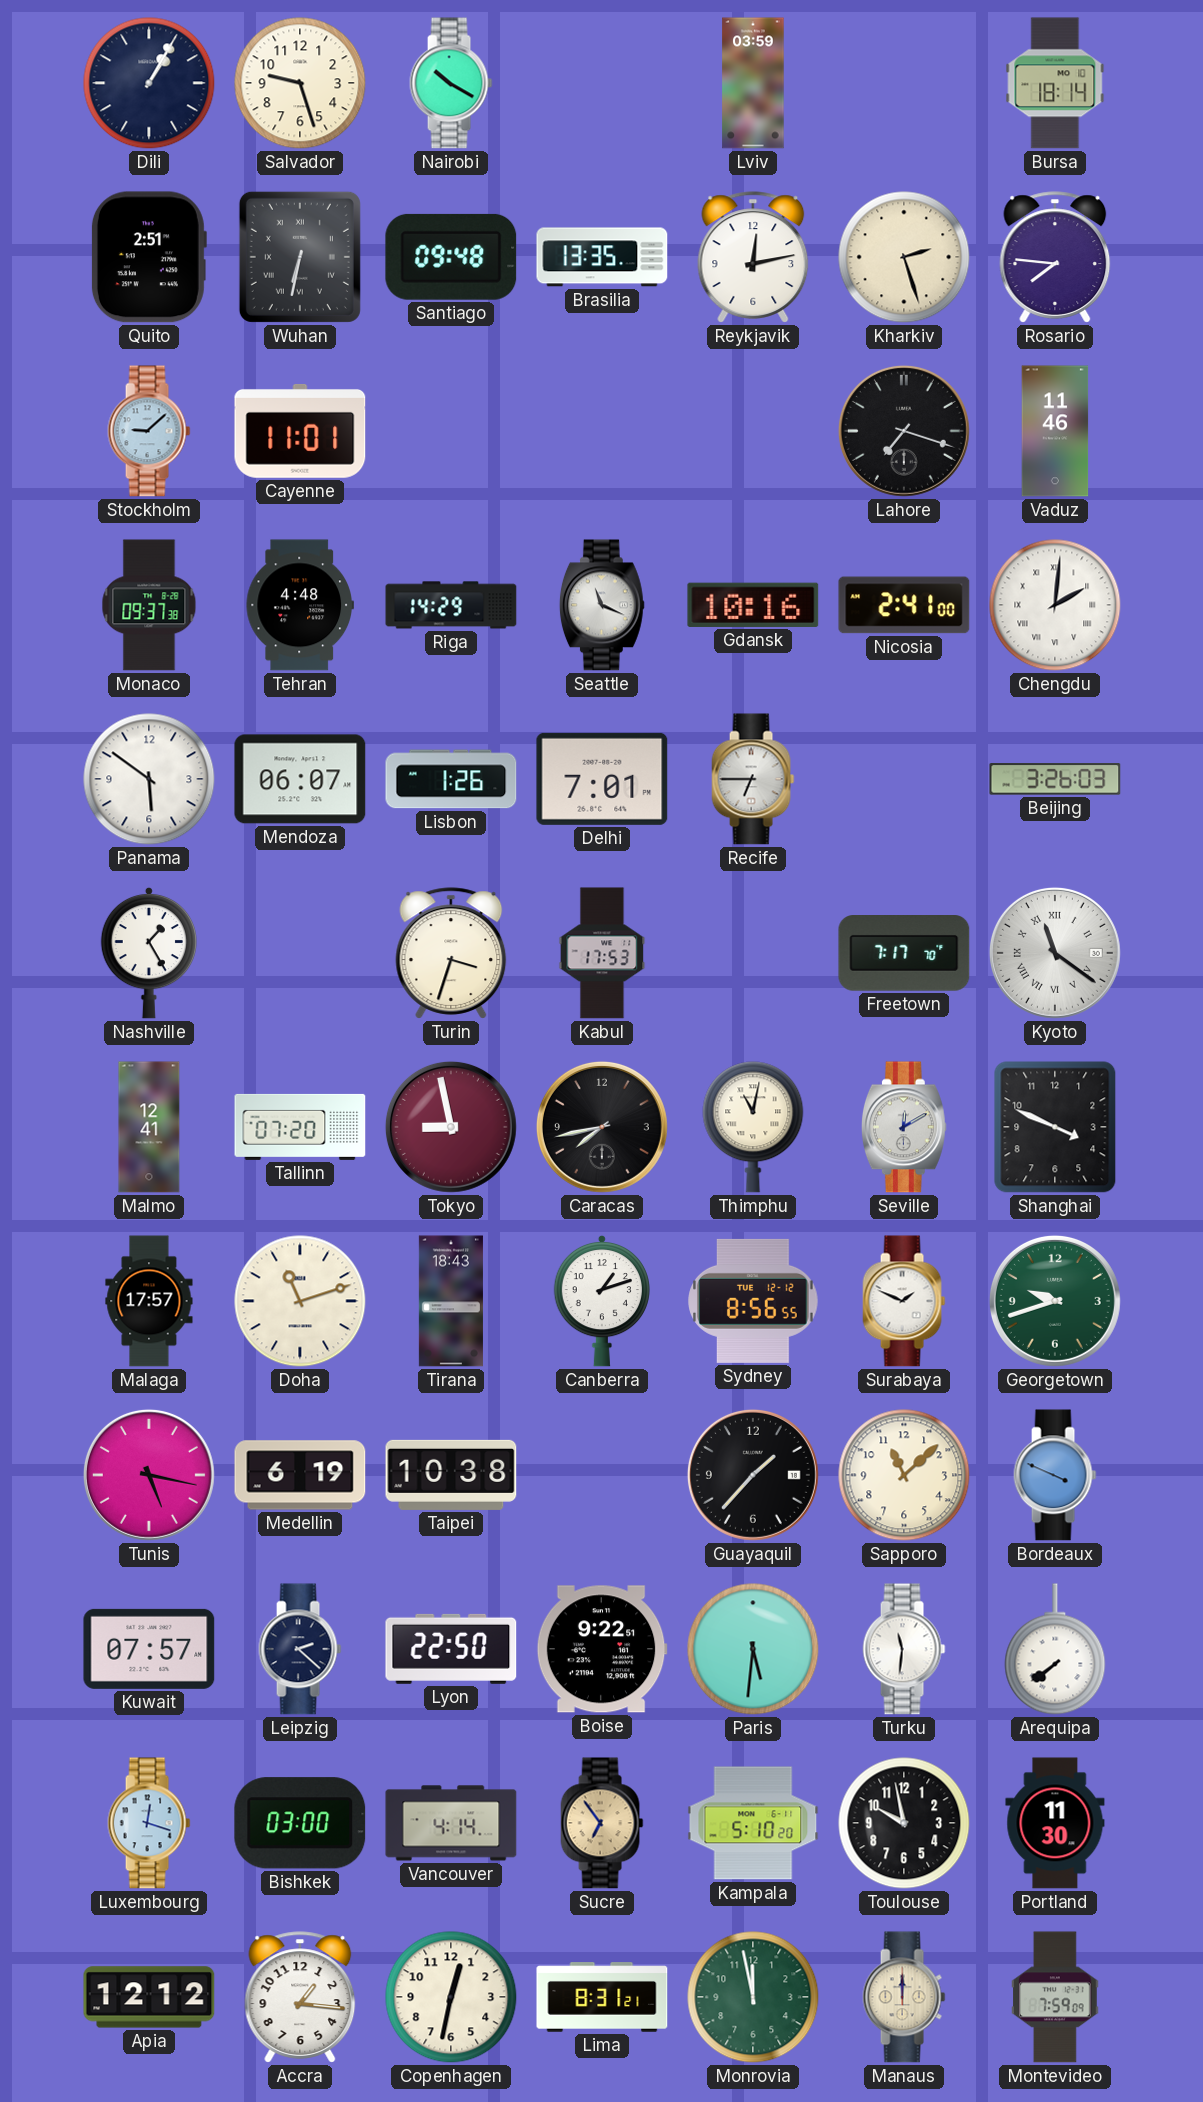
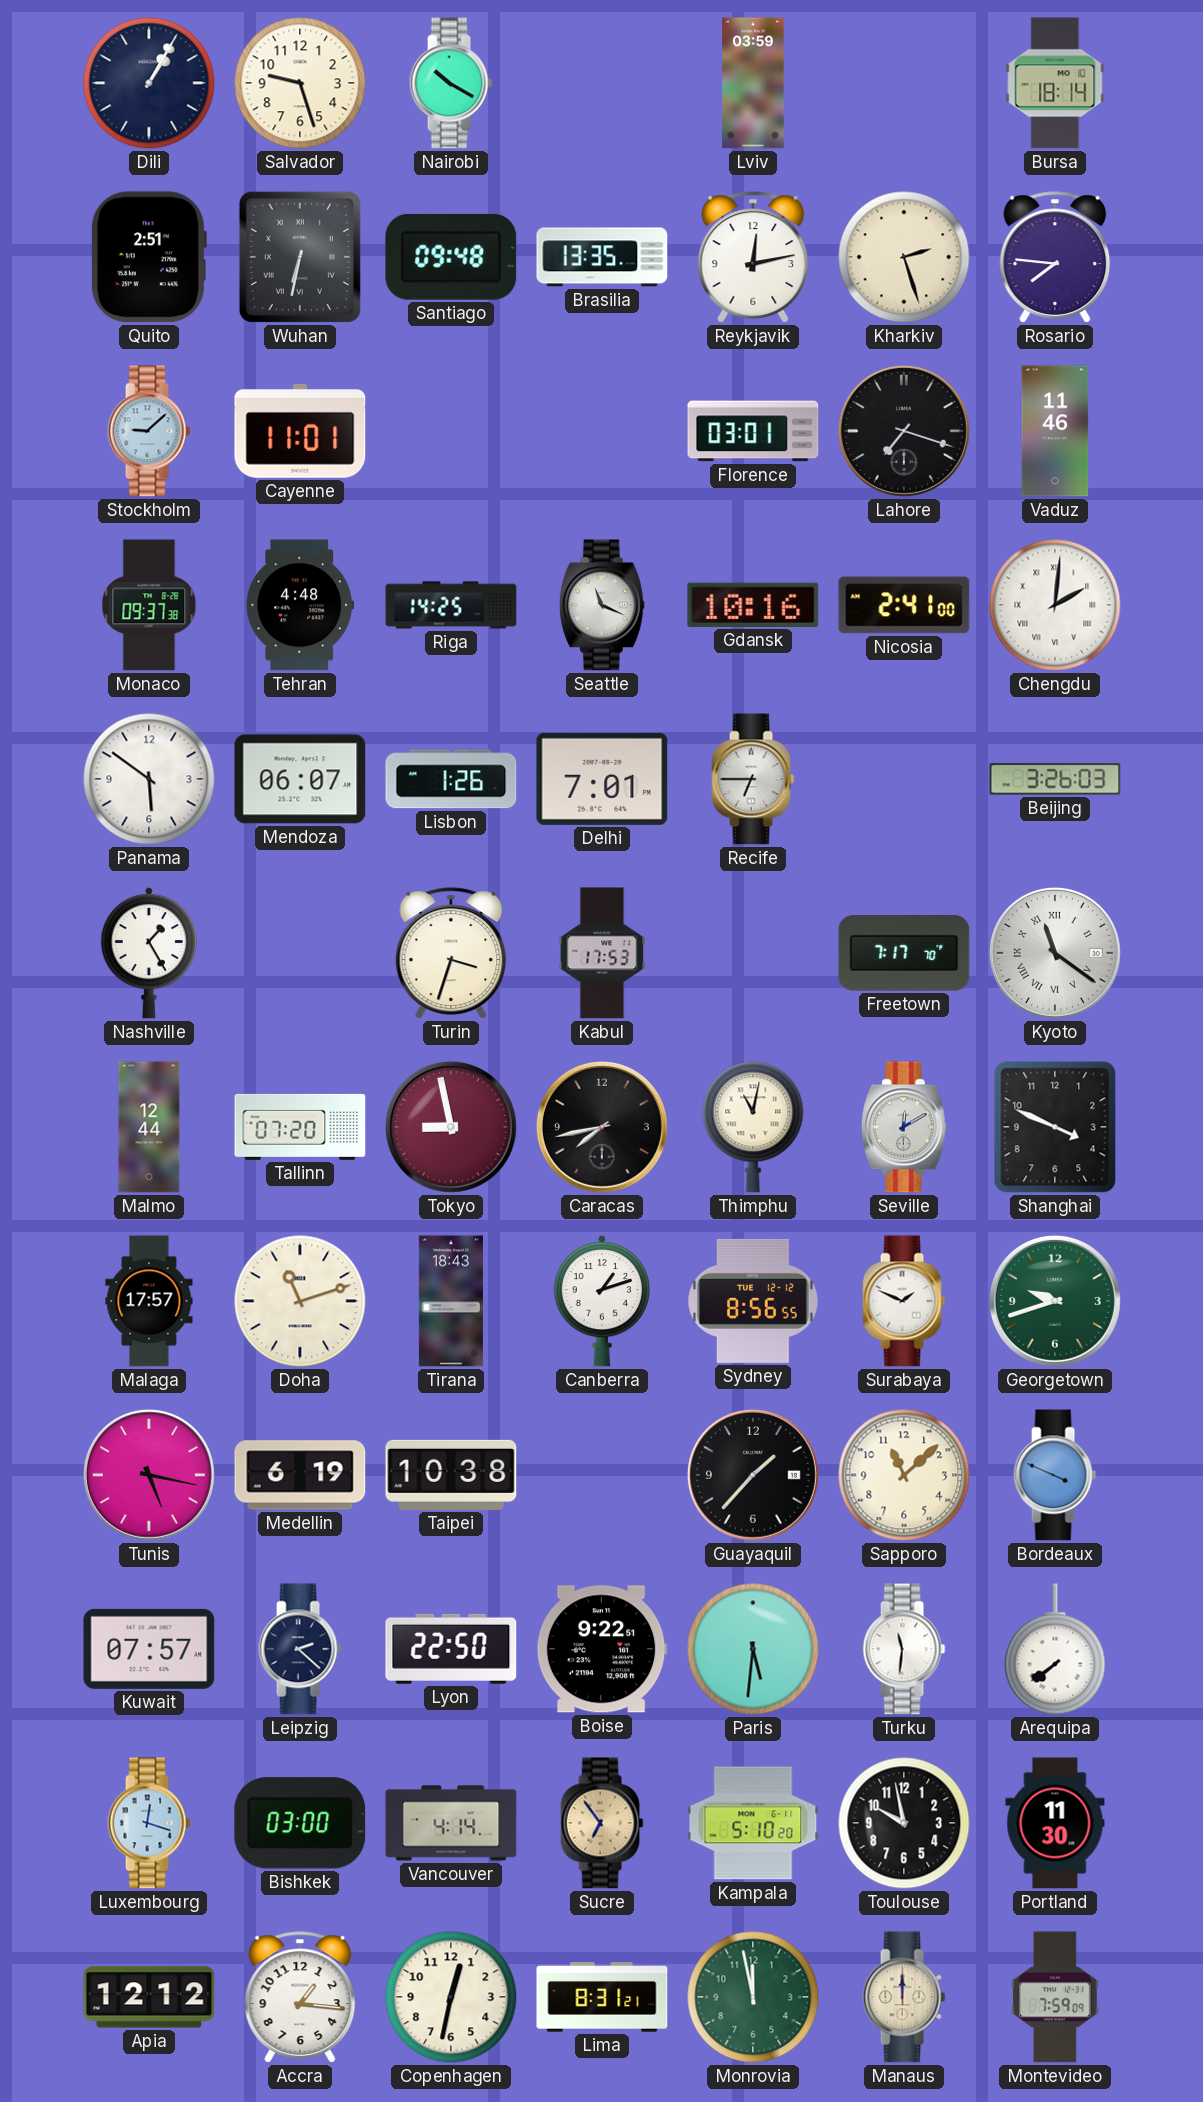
Florence: none -> 03:01
Riga: 14:29 -> 14:25
Malmo: 12:41 -> 12:44
